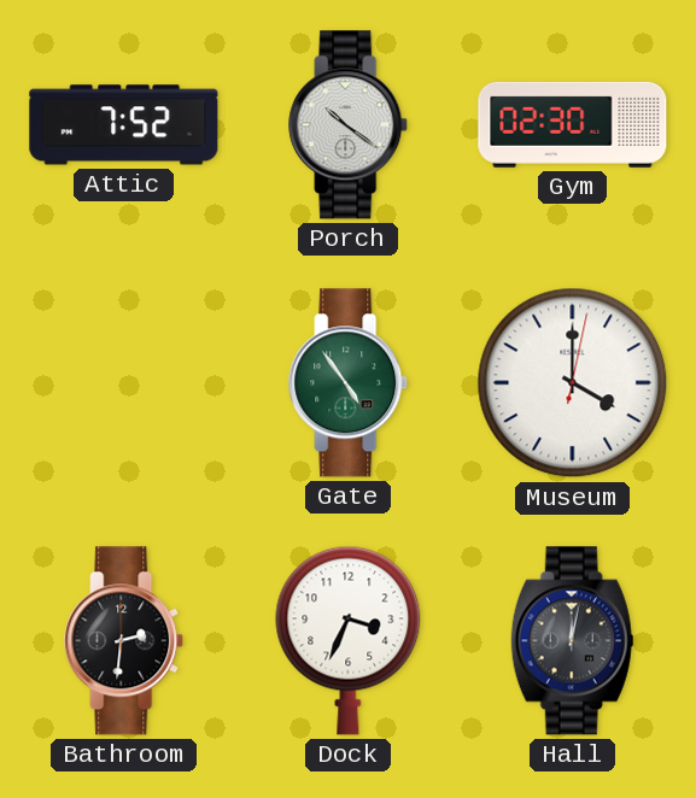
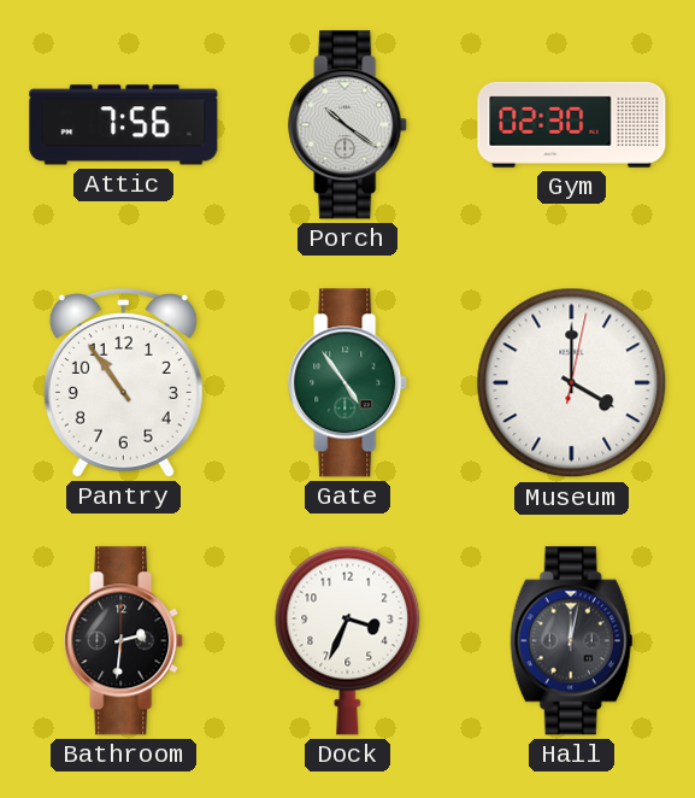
Attic: 7:52 -> 7:56
Pantry: none -> 10:54
